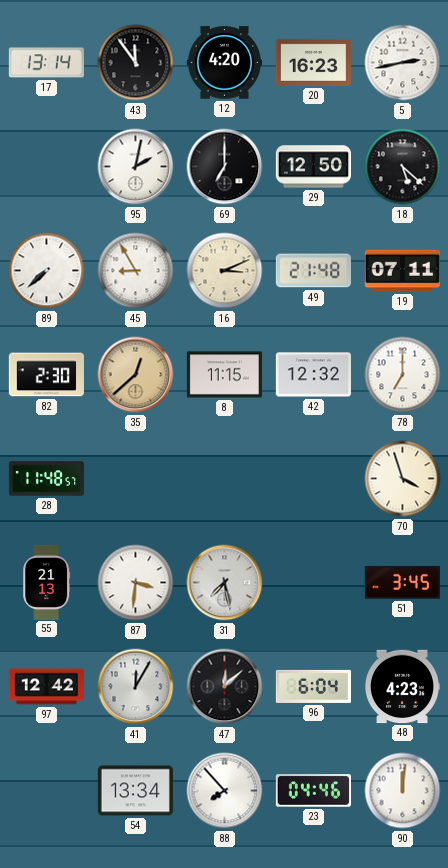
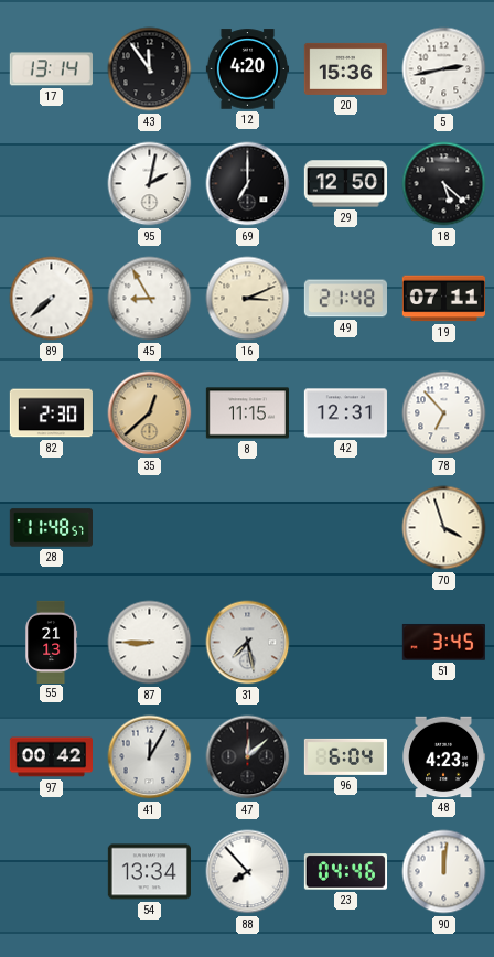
20: 16:23 -> 15:36
42: 12:32 -> 12:31
78: 7:00 -> 6:53
87: 3:31 -> 8:45
97: 12:42 -> 00:42
